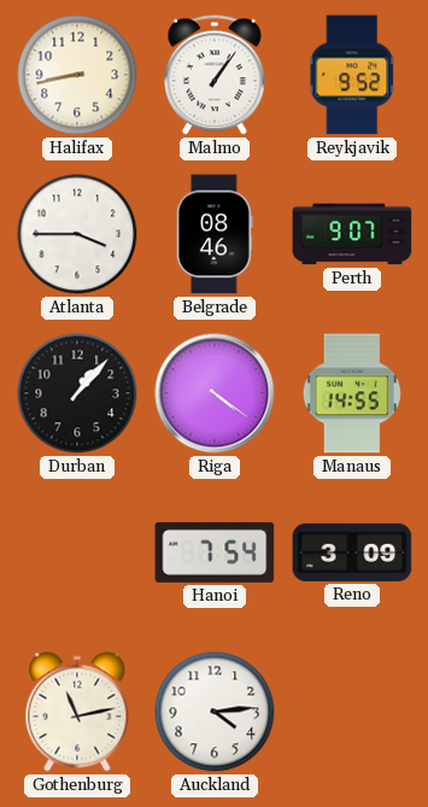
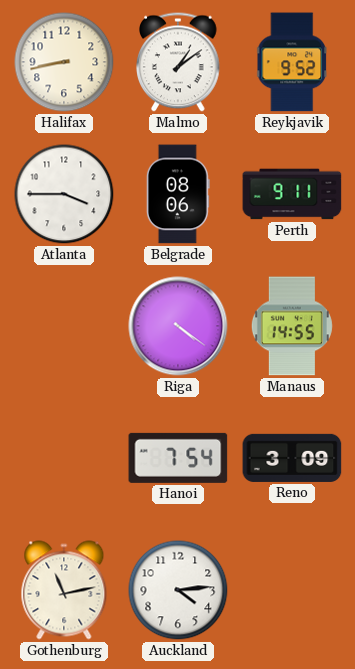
Malmo: 1:06 -> 1:09
Belgrade: 08:46 -> 08:06
Perth: 9:07 -> 9:11
Durban: 1:07 -> none
